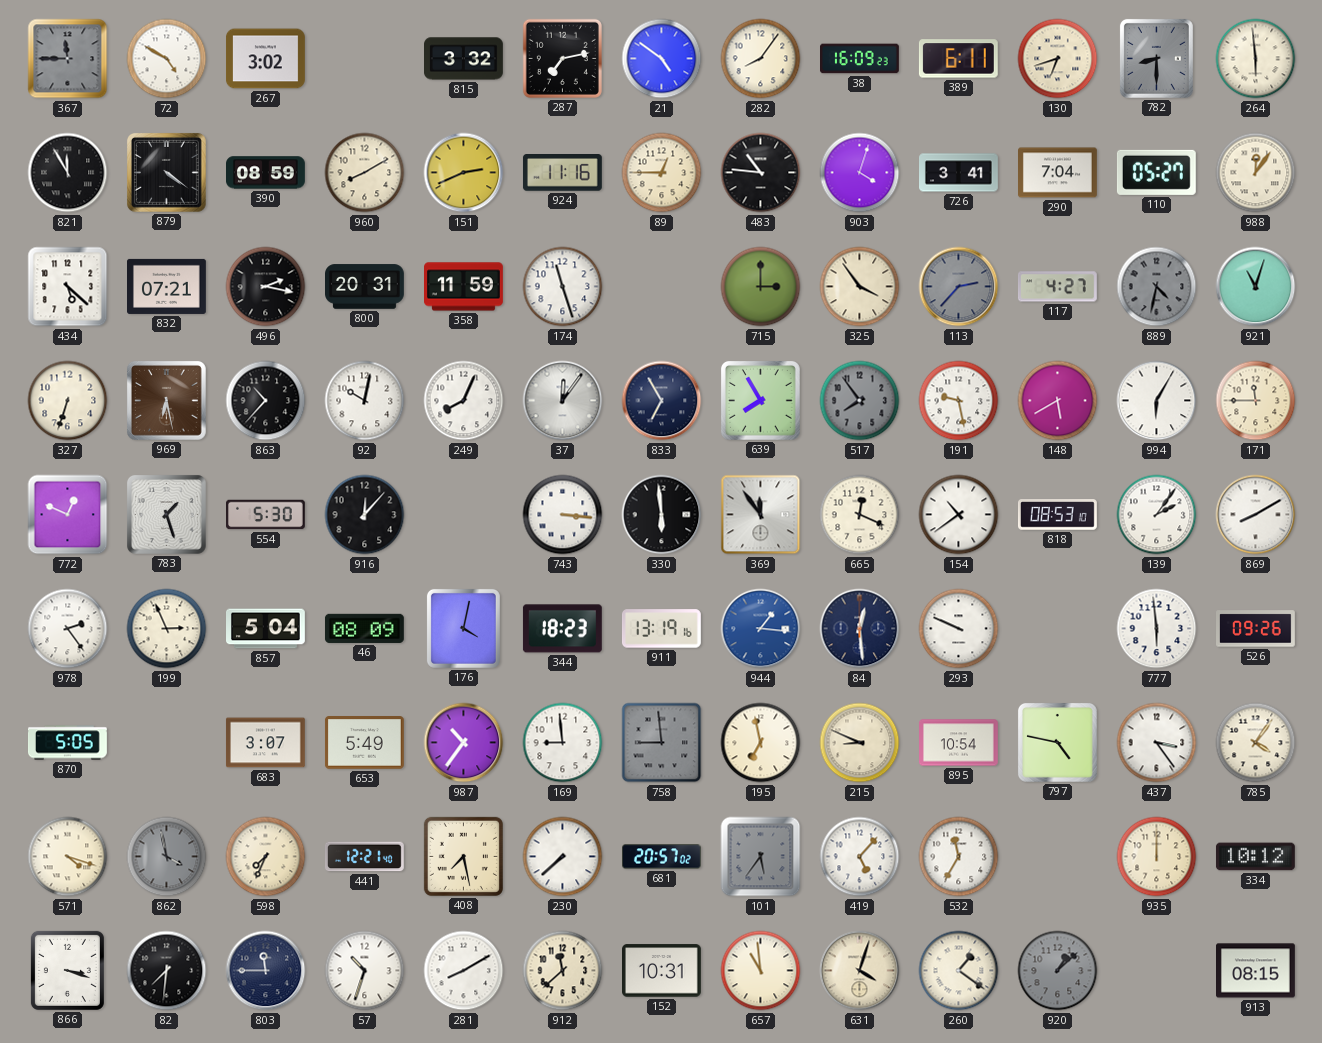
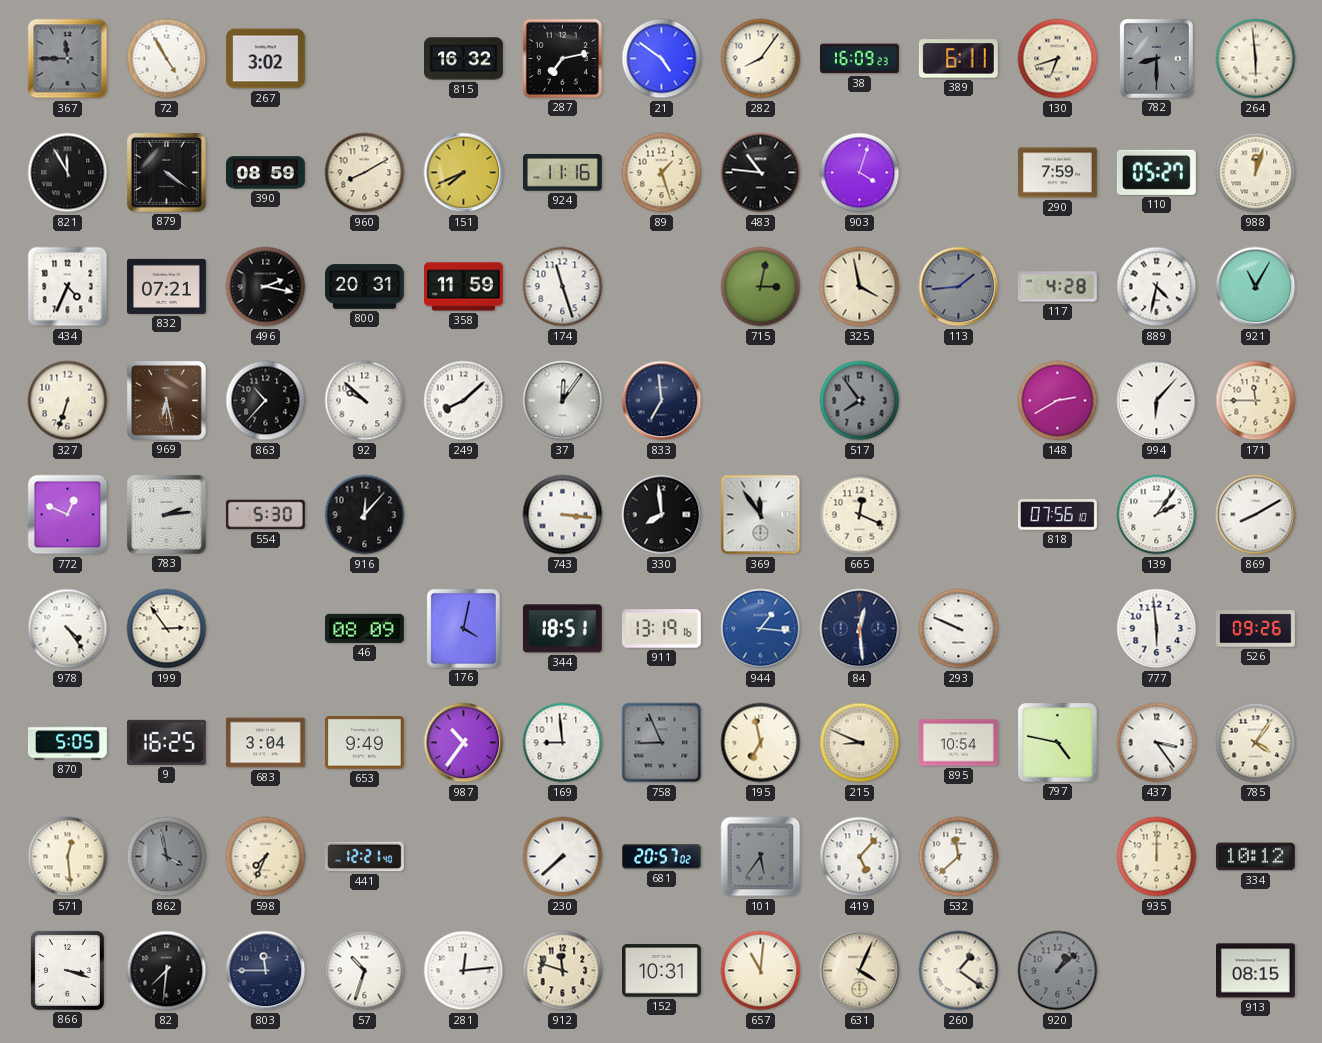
72: 4:50 -> 4:55
815: 3:32 -> 16:32
151: 2:41 -> 7:41
89: 12:45 -> 1:27
726: 3:41 -> none
290: 7:04 -> 7:59
988: 12:06 -> 12:03
434: 5:22 -> 4:34
715: 3:00 -> 3:02
325: 3:54 -> 3:58
113: 2:37 -> 1:44
117: 4:27 -> 4:28
889 dial: grey -> white
921: 11:03 -> 11:05
92: 10:02 -> 9:52
249: 8:04 -> 8:08
833: 6:55 -> 6:59
639: 7:55 -> none
191: 9:28 -> none
148: 5:40 -> 2:40
994: 6:05 -> 6:07
783: 1:27 -> 2:14
330: 5:59 -> 7:59
154: 10:39 -> none
818: 08:53 -> 07:56
978: 2:24 -> 4:24
199: 2:56 -> 2:54
857: 5:04 -> none
344: 18:23 -> 18:51
9: none -> 16:25
683: 3:07 -> 3:04
653: 5:49 -> 9:49
758: 8:59 -> 8:56
571: 4:18 -> 12:29
408: 7:28 -> none
532: 11:35 -> 11:38
281: 8:10 -> 12:14
912: 11:38 -> 11:48
657: 10:59 -> 11:01
631: 4:03 -> 4:04
